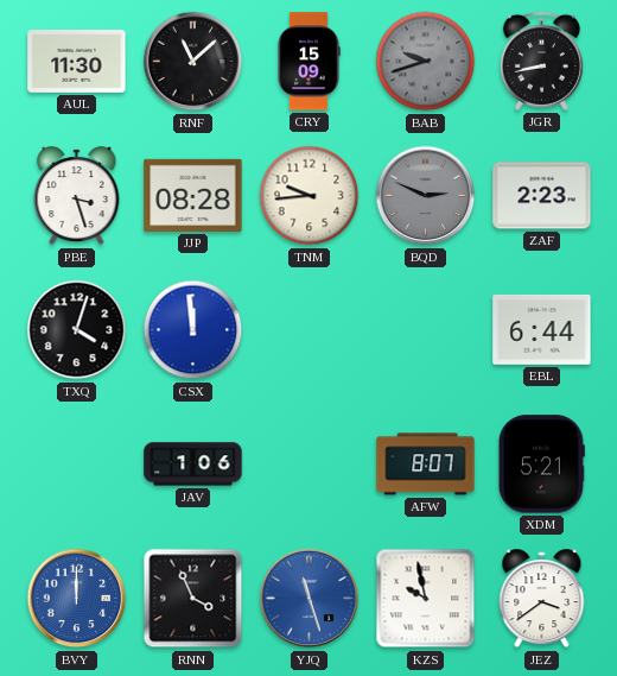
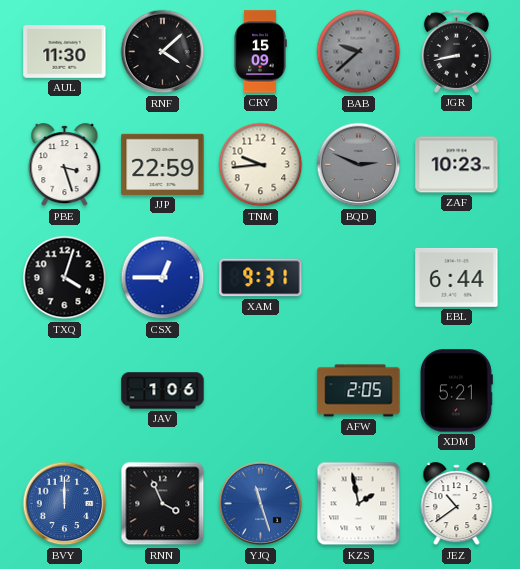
RNF: 11:08 -> 4:08
BAB: 9:42 -> 9:38
JJP: 08:28 -> 22:59
ZAF: 2:23 -> 10:23
CSX: 11:59 -> 12:45
XAM: none -> 9:31
AFW: 8:07 -> 2:05
KZS: 9:58 -> 1:58
JEZ: 3:39 -> 10:39
